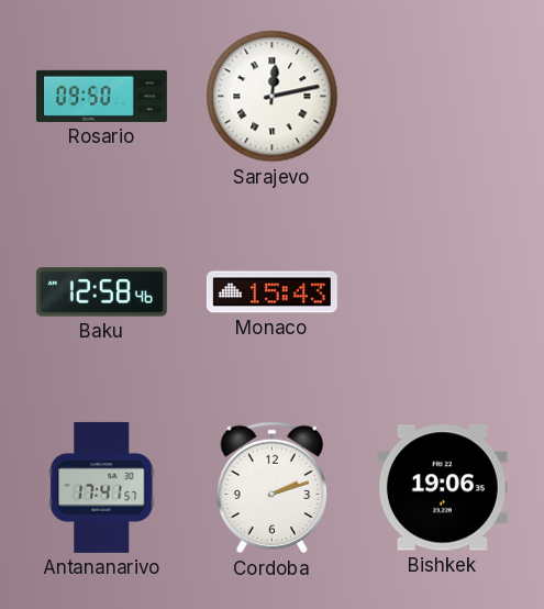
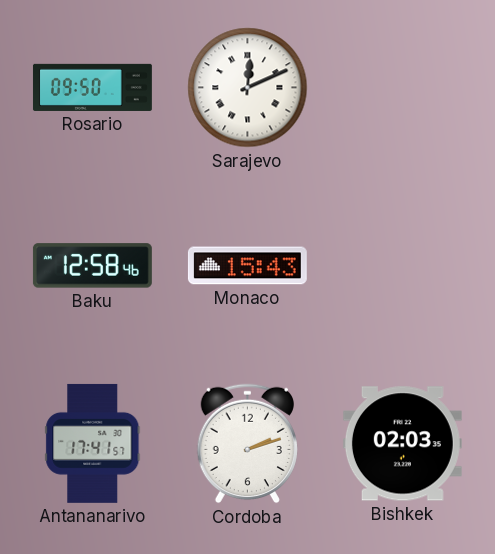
Sarajevo: 12:13 -> 12:11
Bishkek: 19:06 -> 02:03
